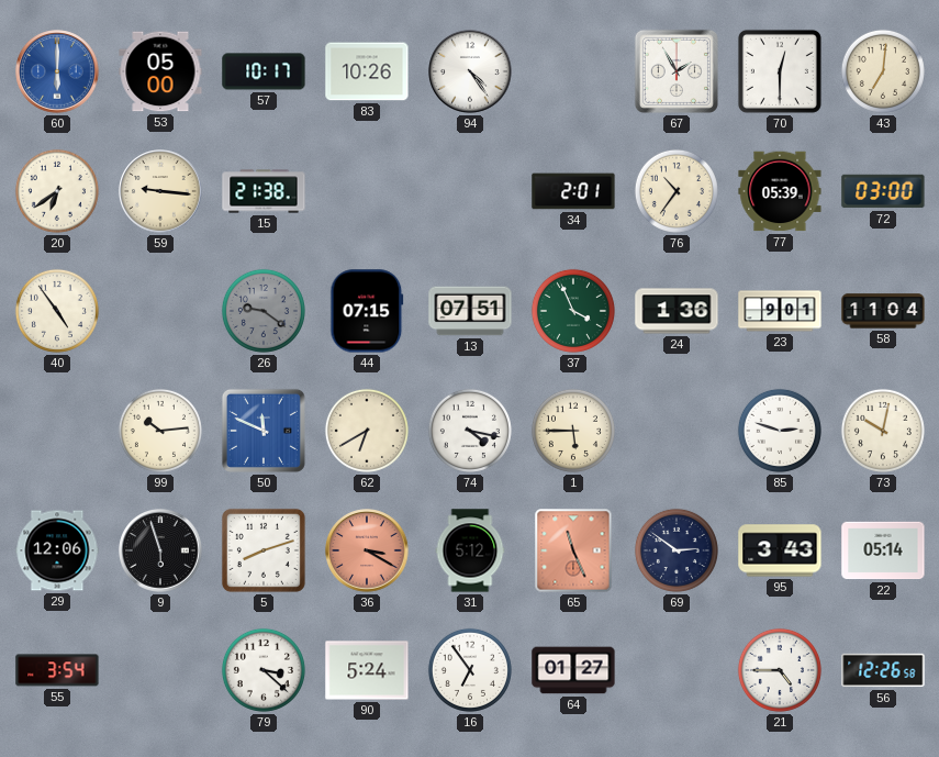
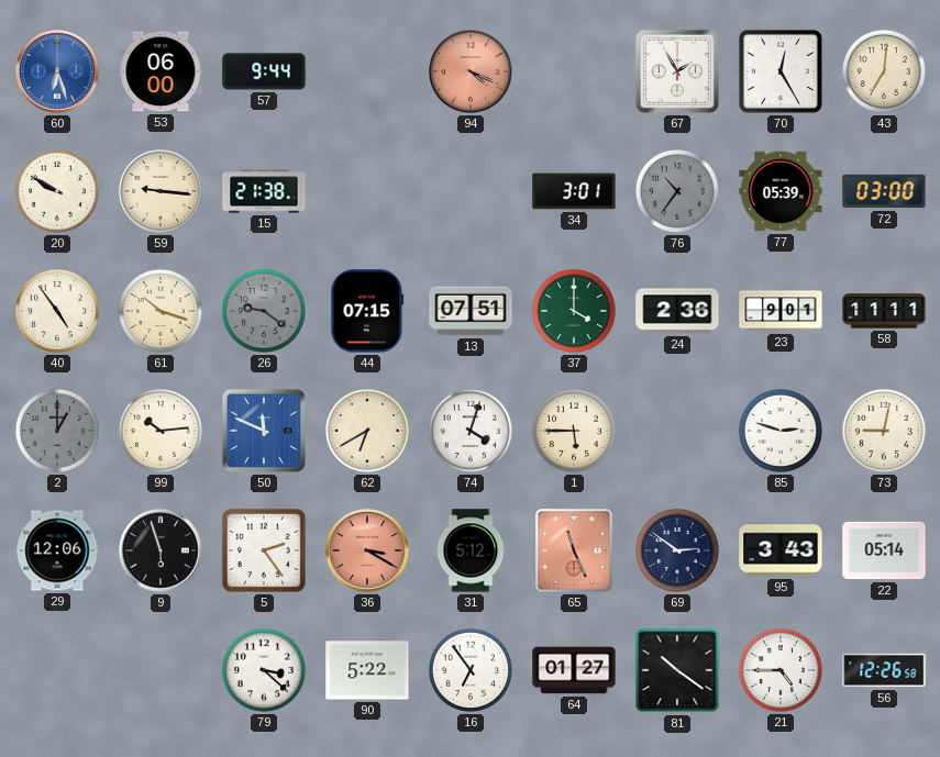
60: 6:00 -> 6:27
53: 05:00 -> 06:00
57: 10:17 -> 9:44
83: 10:26 -> none
94: 4:24 -> 4:19
94 dial: white -> salmon
70: 12:30 -> 12:25
20: 6:39 -> 9:50
34: 2:01 -> 3:01
76 dial: cream -> grey
61: none -> 10:18
37: 3:56 -> 4:00
24: 1:36 -> 2:36
58: 11:04 -> 11:11
2: none -> 1:00
74: 4:17 -> 4:03
73: 10:02 -> 9:02
5: 8:12 -> 2:24
55: 3:54 -> none
90: 5:24 -> 5:22
81: none -> 10:21
